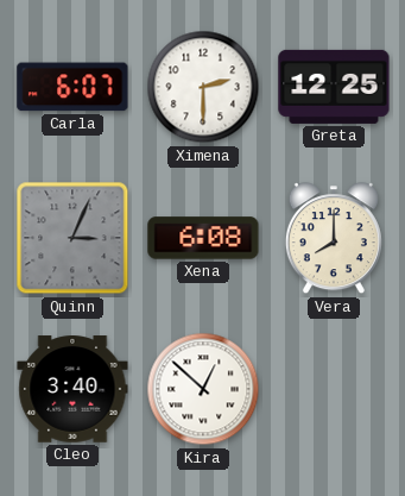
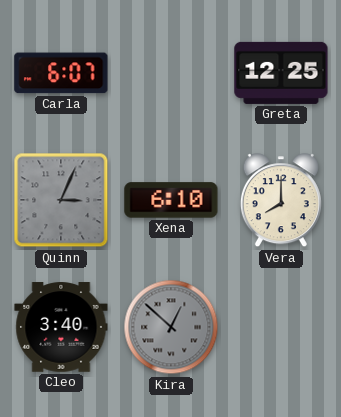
Ximena: 2:30 -> none
Xena: 6:08 -> 6:10
Kira dial: white -> grey
